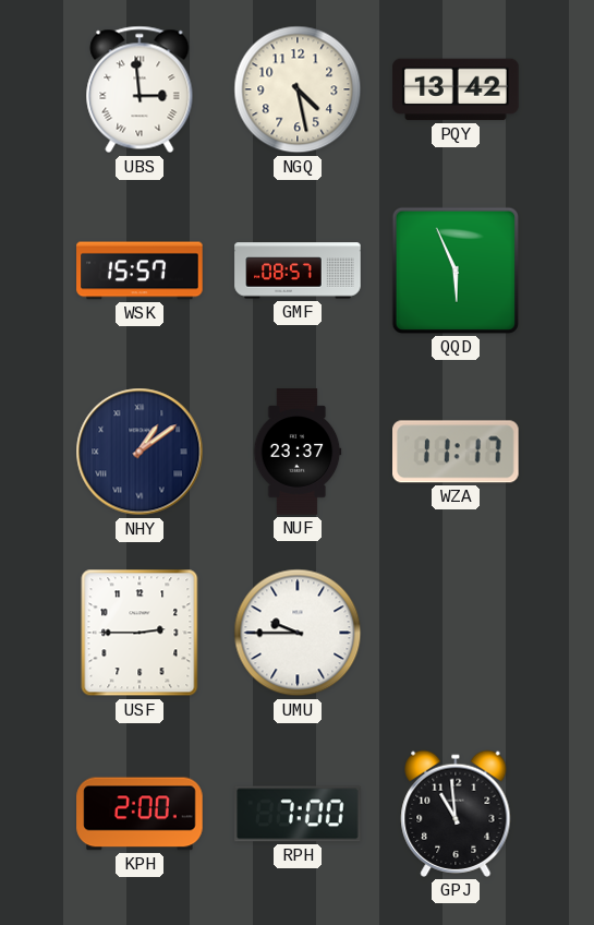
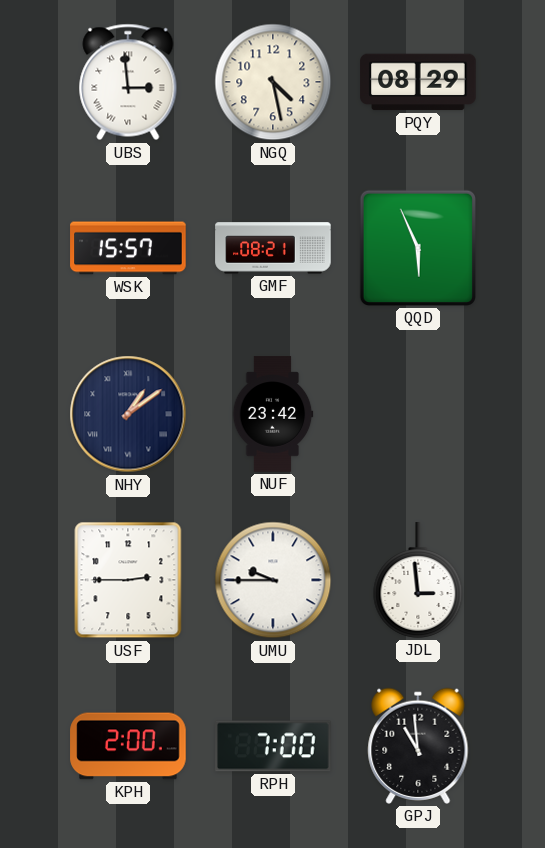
PQY: 13:42 -> 08:29
GMF: 08:57 -> 08:21
NUF: 23:37 -> 23:42
WZA: 11:17 -> none
JDL: none -> 2:59
